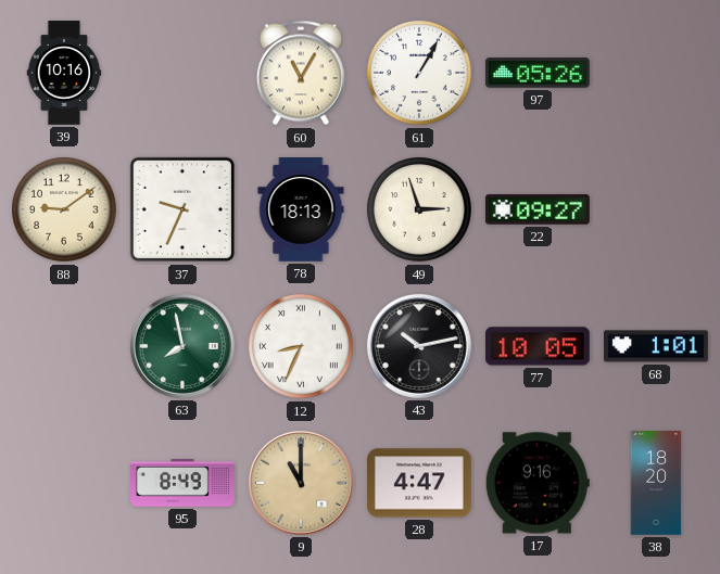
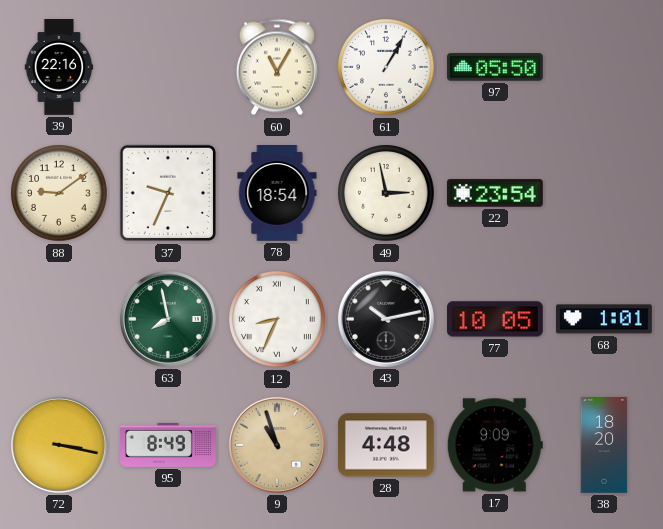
39: 10:16 -> 22:16
97: 05:26 -> 05:50
78: 18:13 -> 18:54
49: 2:57 -> 2:58
22: 09:27 -> 23:54
72: none -> 3:17
9: 11:00 -> 10:57
28: 4:47 -> 4:48
17: 9:16 -> 9:09
